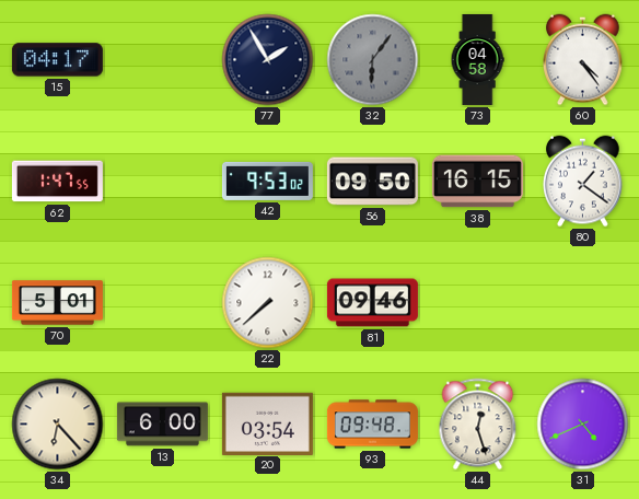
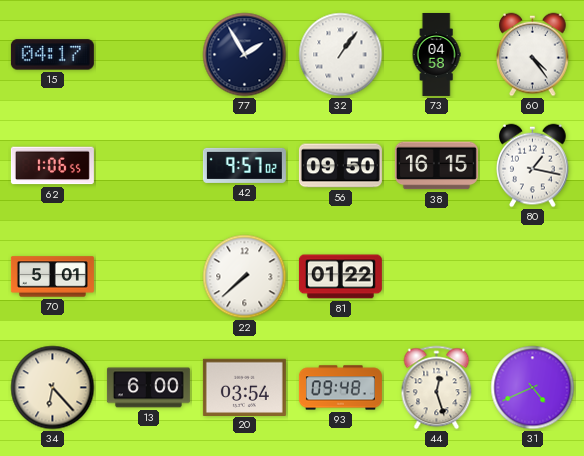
32: 6:06 -> 1:06
32 dial: grey -> white
62: 1:47 -> 1:06
42: 9:53 -> 9:57
80: 1:21 -> 1:17
81: 09:46 -> 01:22
